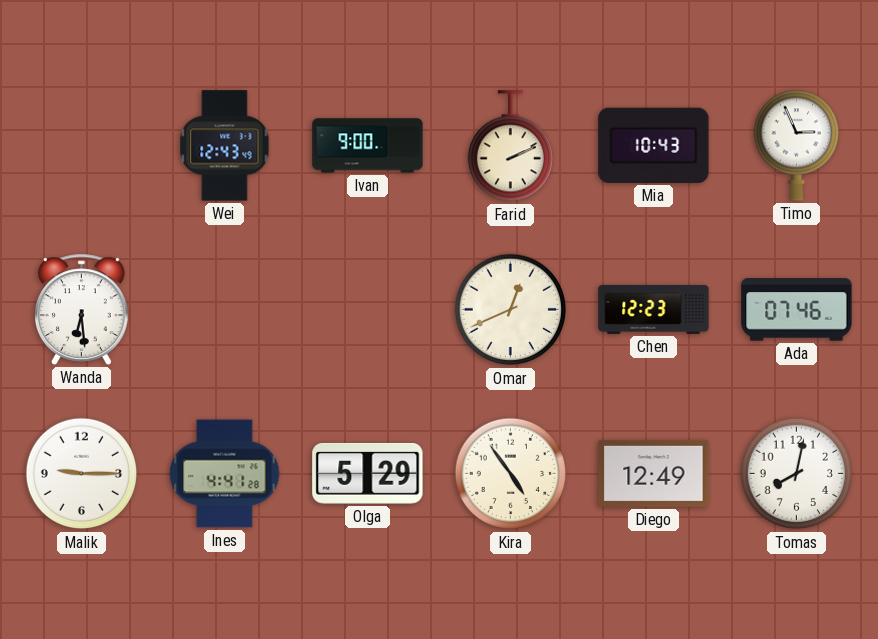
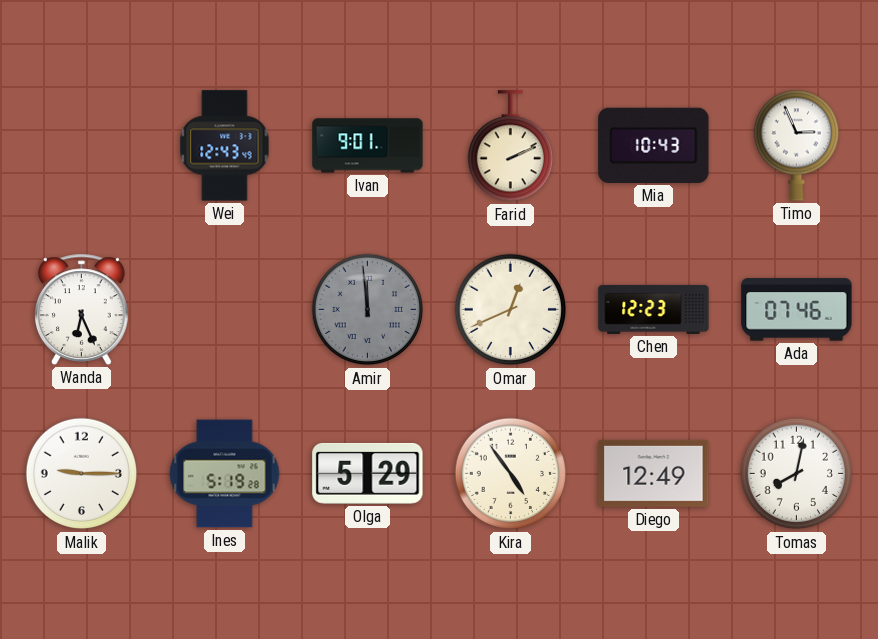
Ivan: 9:00 -> 9:01
Wanda: 6:29 -> 6:26
Amir: none -> 11:59
Ines: 4:41 -> 5:19
